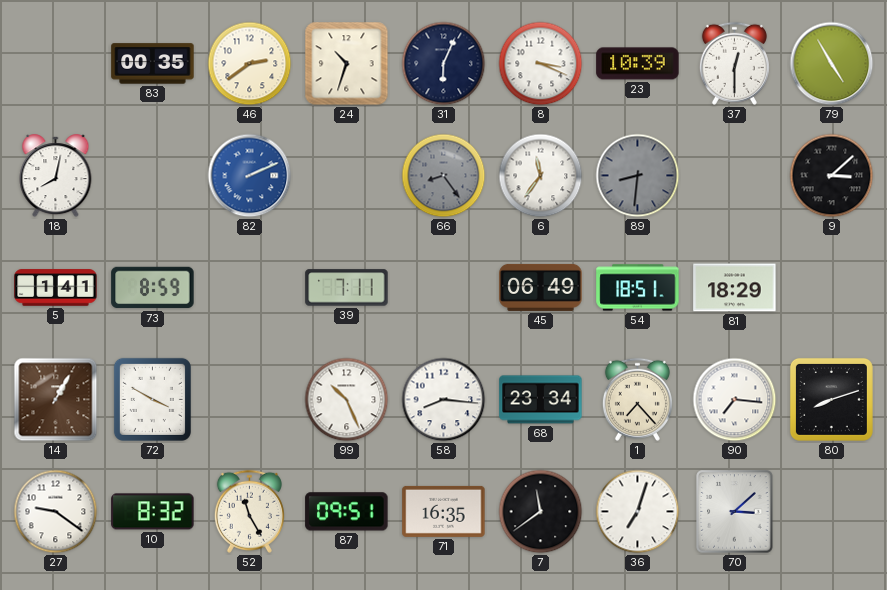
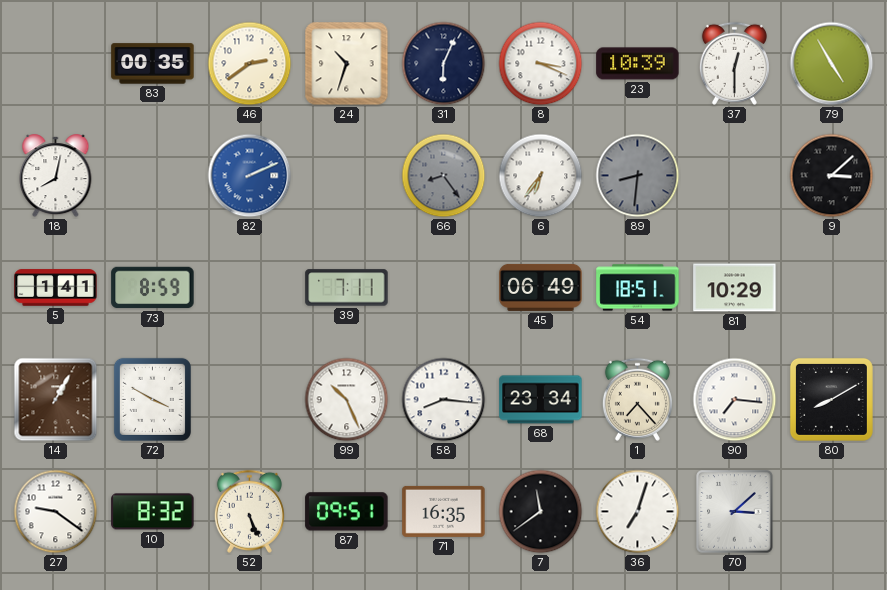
6: 11:36 -> 6:36
81: 18:29 -> 10:29
80: 8:12 -> 8:10
52: 11:25 -> 5:26
